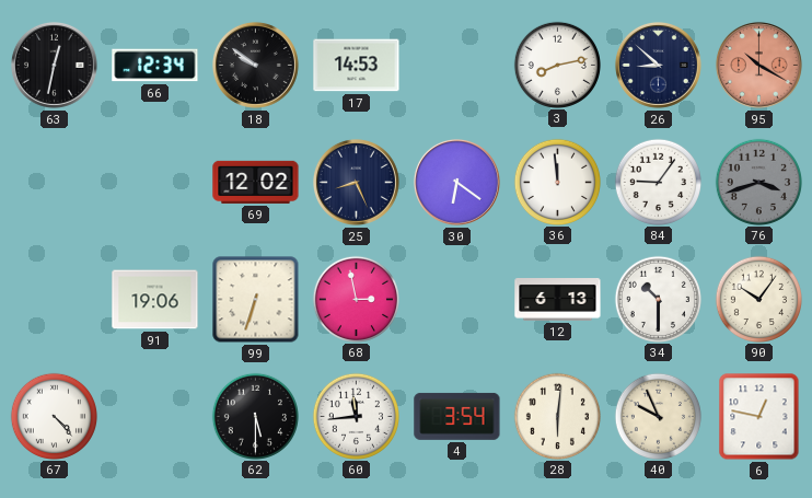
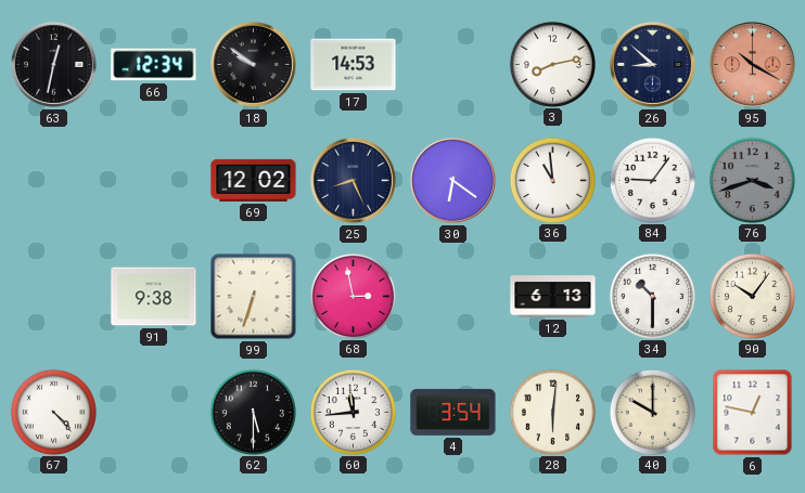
36: 11:59 -> 10:59
91: 19:06 -> 9:38
40: 9:56 -> 10:00
